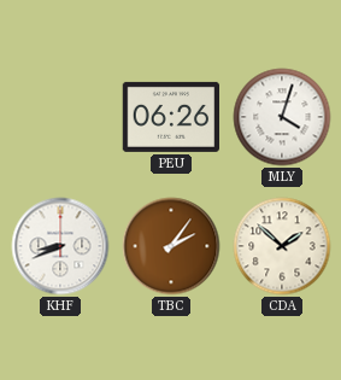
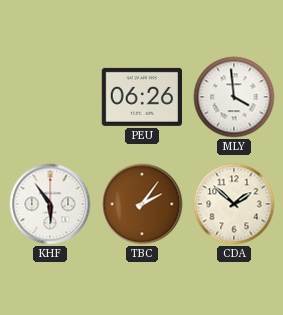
MLY: 4:03 -> 3:59
KHF: 8:41 -> 5:54
